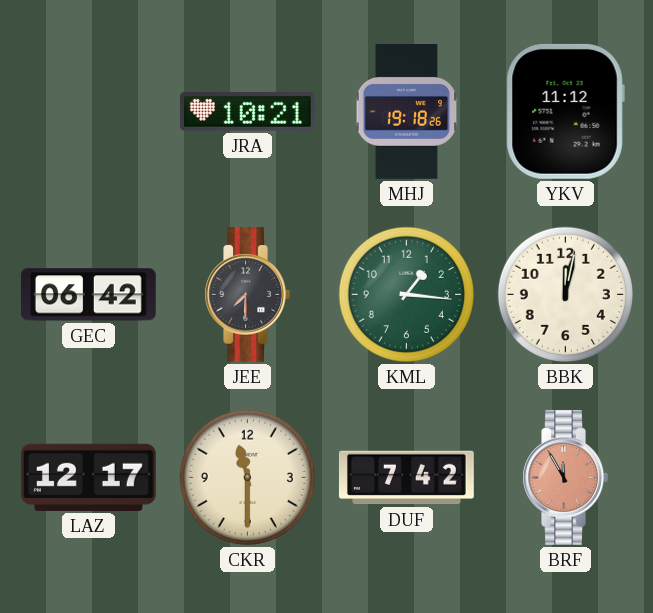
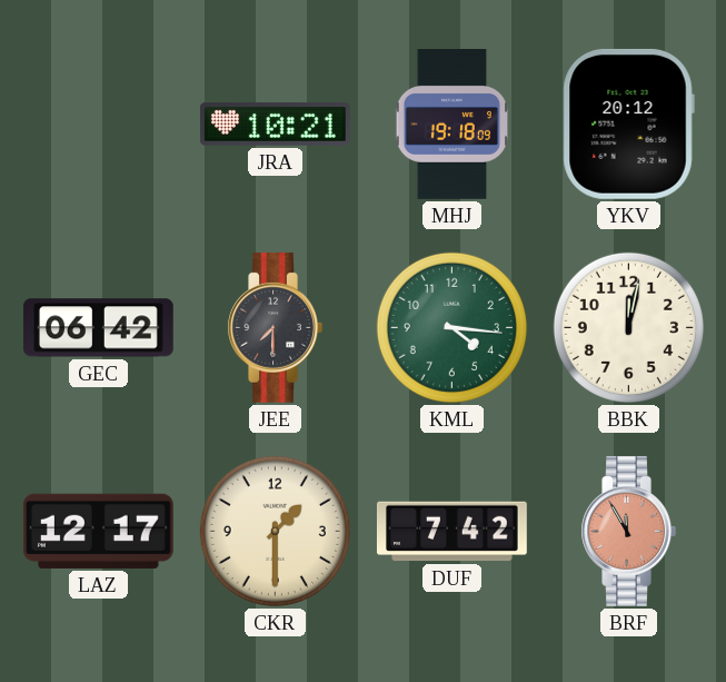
MHJ: 19:18:26 -> 19:18:09
YKV: 11:12 -> 20:12
KML: 1:16 -> 4:16
CKR: 11:30 -> 1:30
